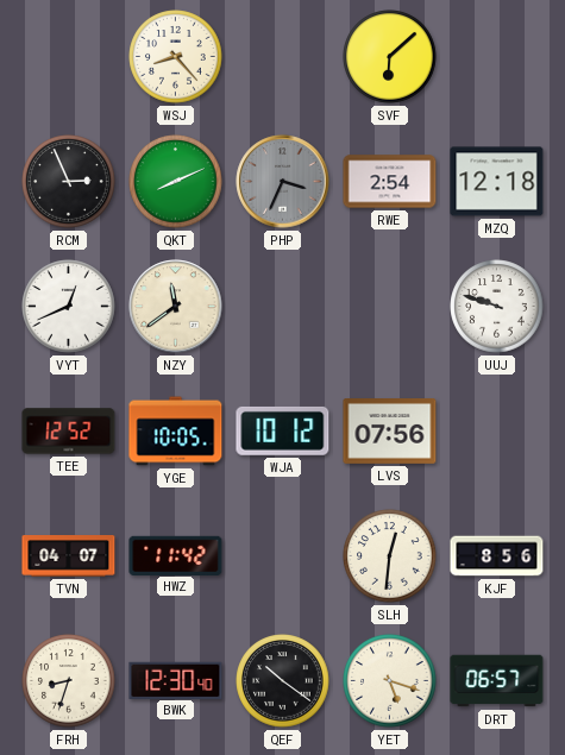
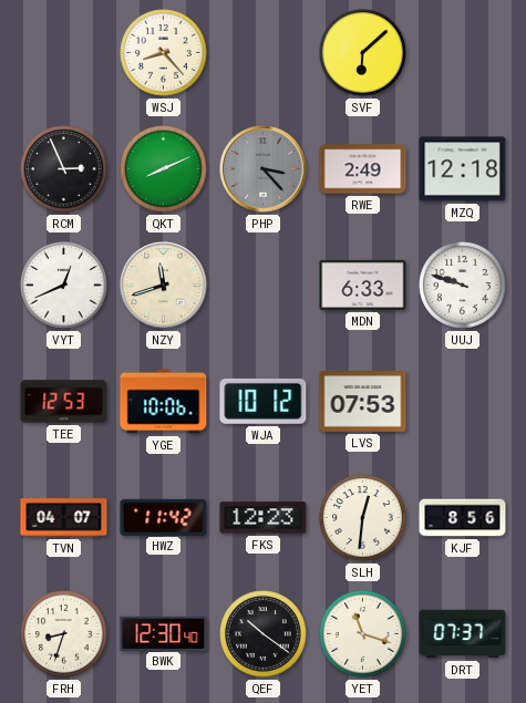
PHP: 3:34 -> 3:23
RWE: 2:54 -> 2:49
NZY: 11:39 -> 11:42
MDN: none -> 6:33
TEE: 12:52 -> 12:53
YGE: 10:05 -> 10:06
LVS: 07:56 -> 07:53
FKS: none -> 12:23
YET: 5:18 -> 11:18
DRT: 06:57 -> 07:37
